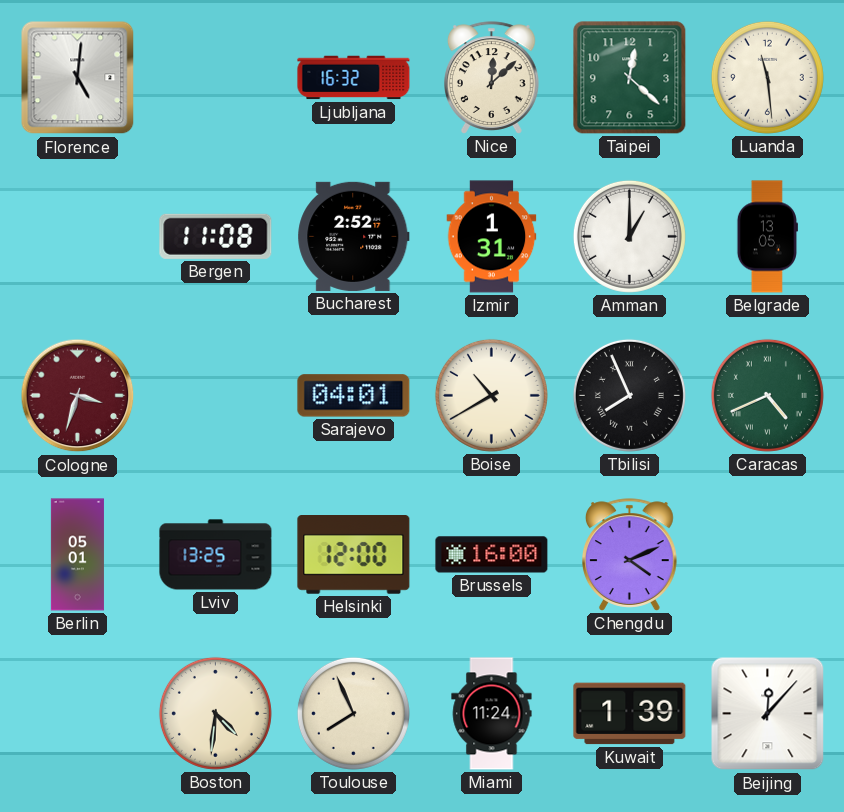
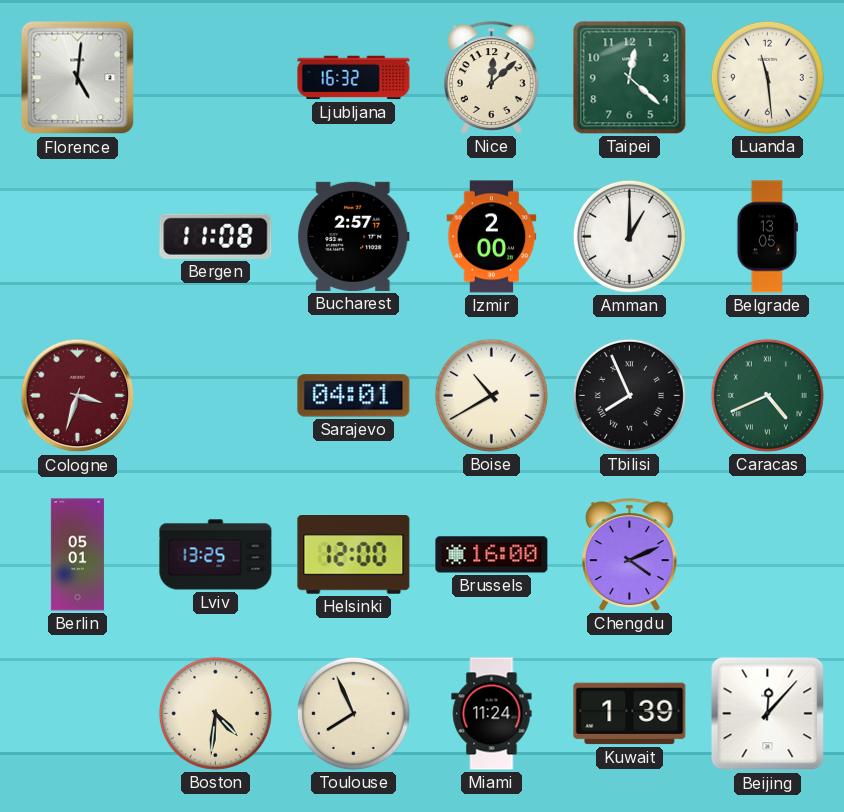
Bucharest: 2:52 -> 2:57
Izmir: 1:31 -> 2:00
